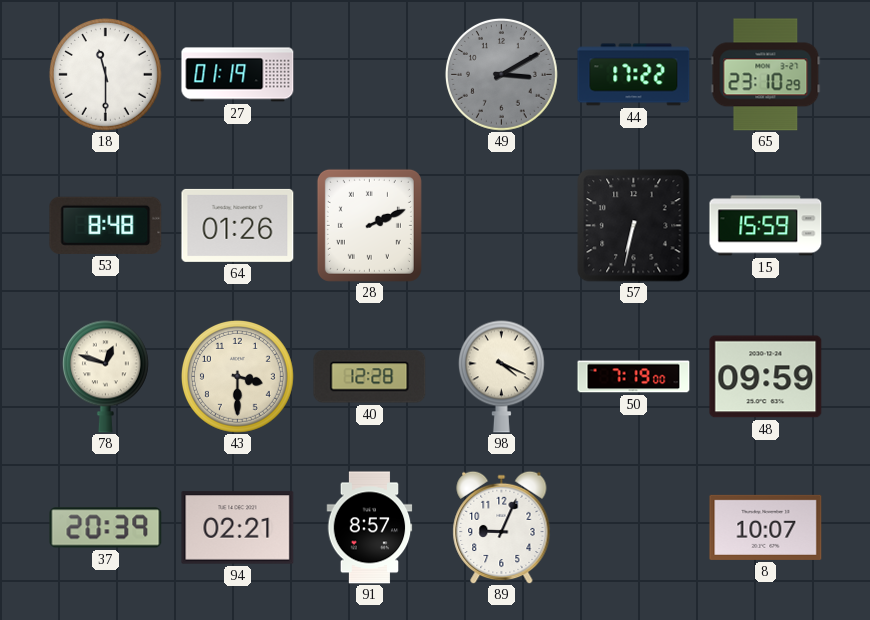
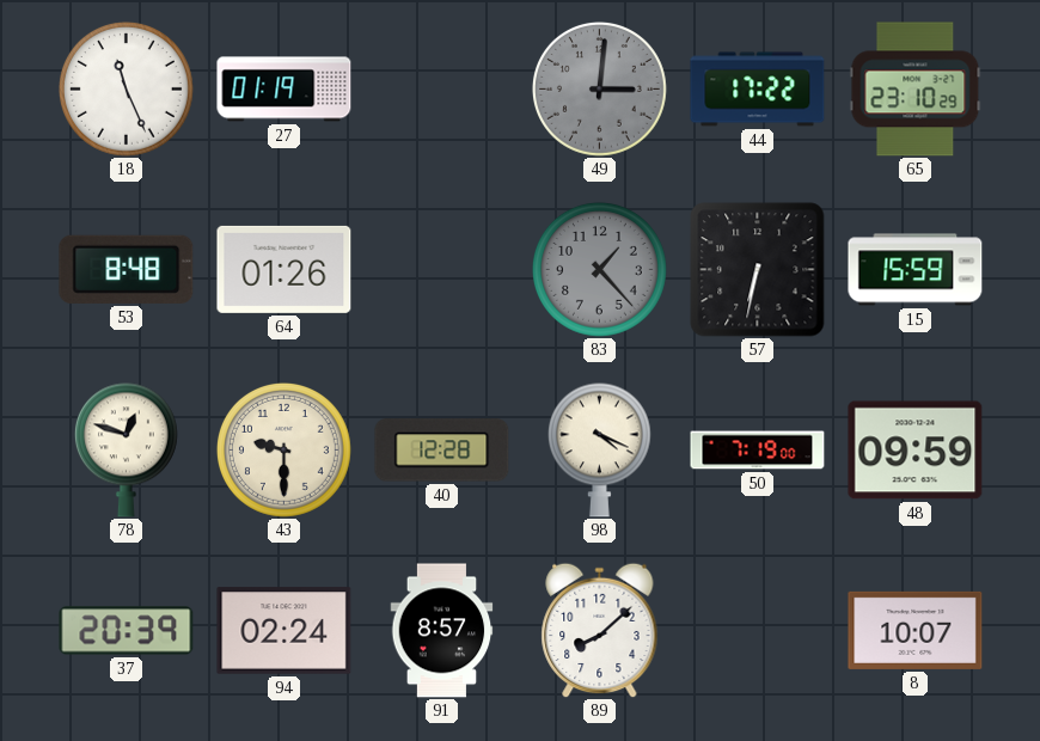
18: 11:30 -> 11:26
49: 3:10 -> 3:01
28: 2:11 -> none
83: none -> 1:23
43: 3:30 -> 9:30
94: 02:21 -> 02:24
89: 9:04 -> 8:08
